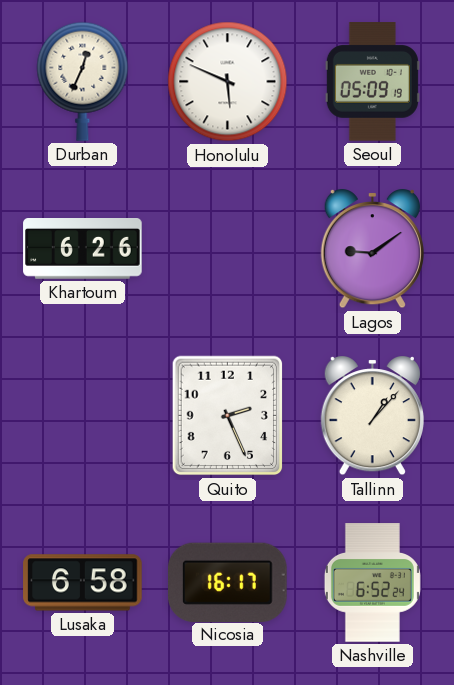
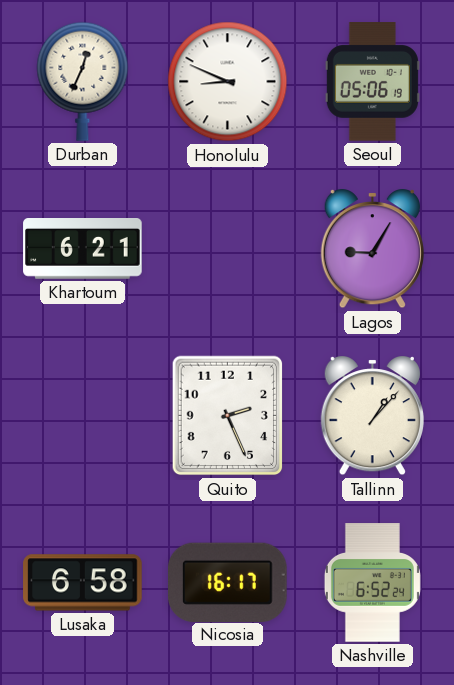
Honolulu: 5:49 -> 8:49
Seoul: 05:09 -> 05:06
Khartoum: 6:26 -> 6:21
Lagos: 9:09 -> 9:05
